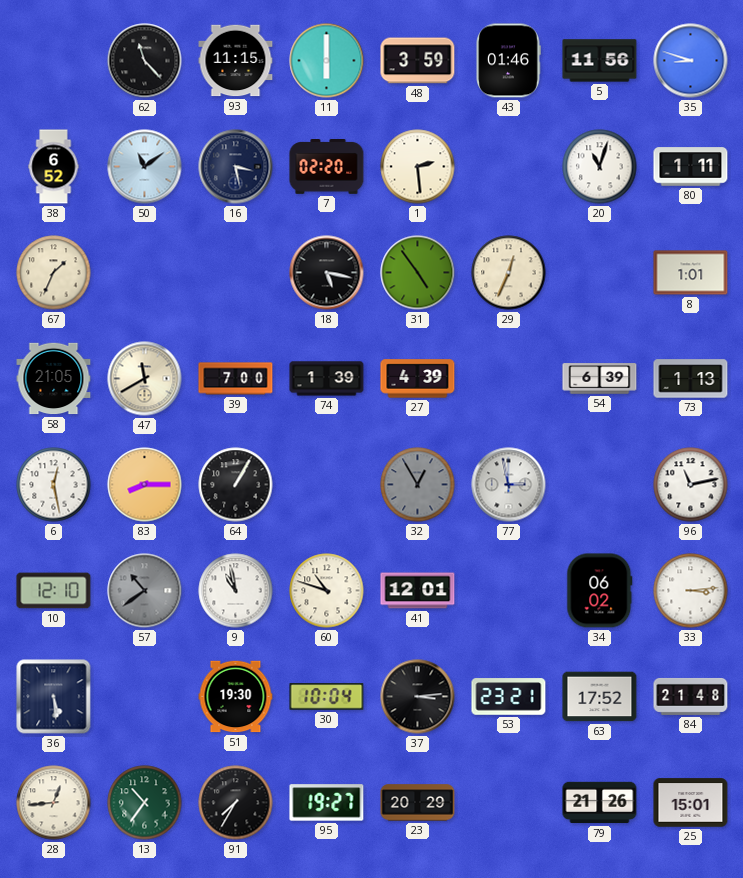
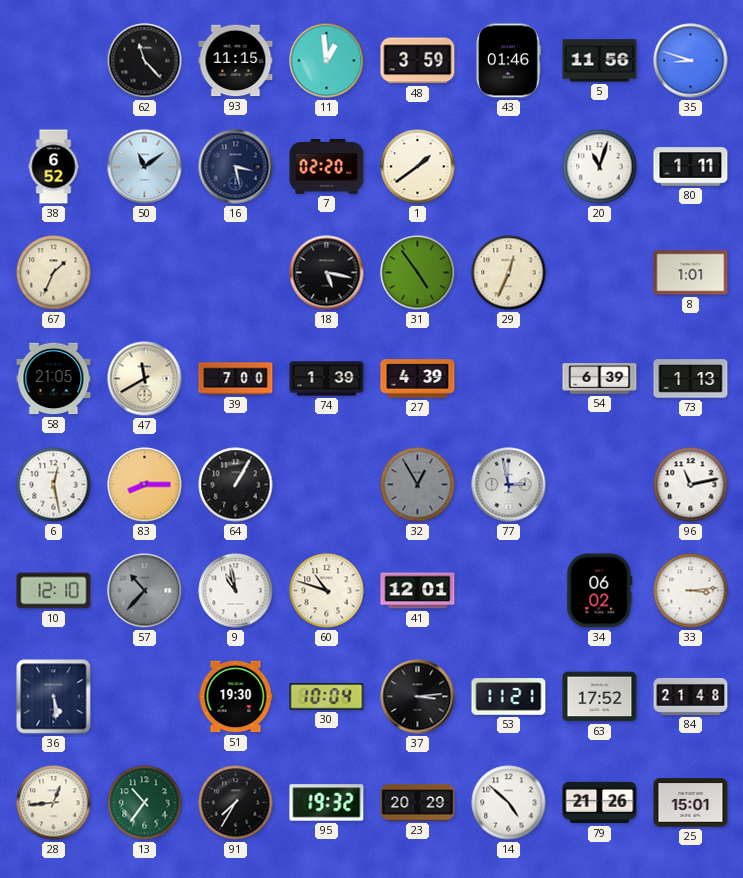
11: 6:00 -> 12:59
1: 2:29 -> 1:39
57: 10:39 -> 10:37
53: 23:21 -> 11:21
95: 19:27 -> 19:32
14: none -> 4:52
